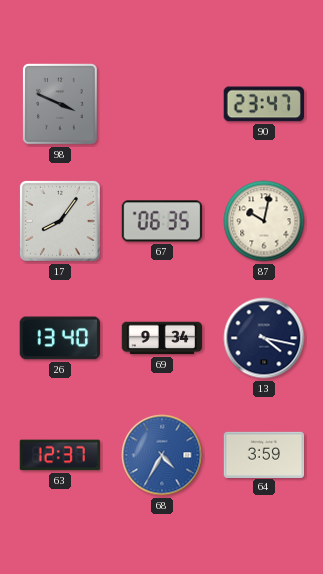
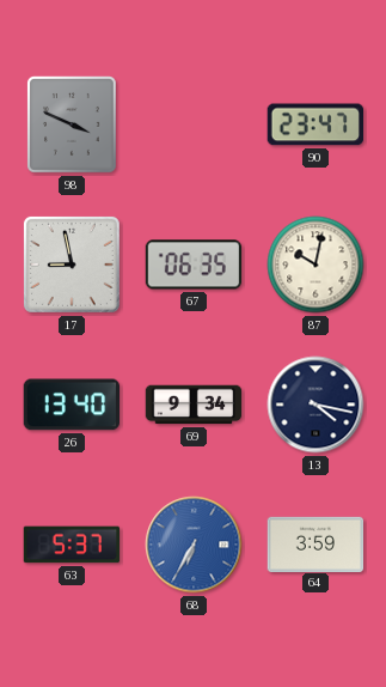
17: 8:06 -> 8:58
63: 12:37 -> 5:37
68: 4:35 -> 6:35
